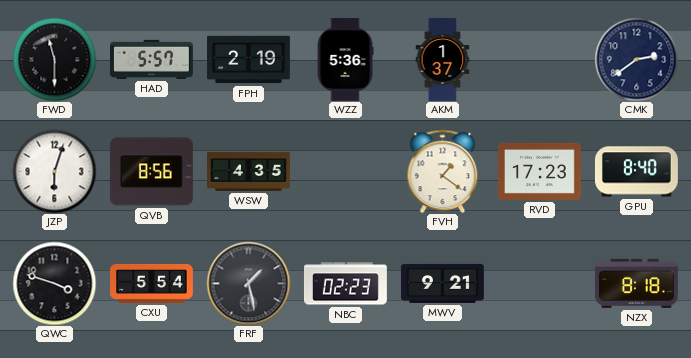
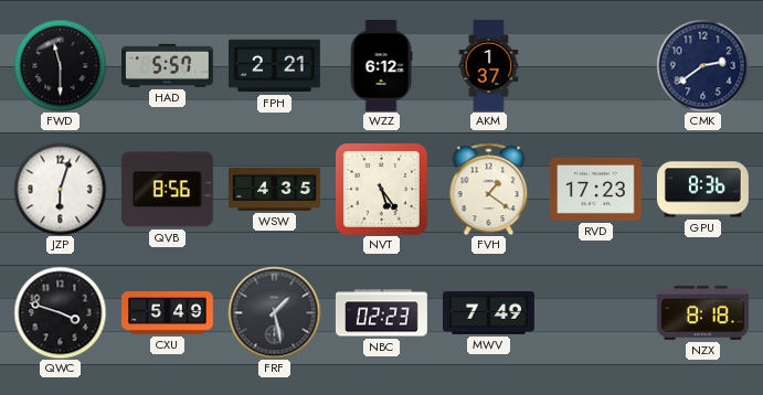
FPH: 2:19 -> 2:21
WZZ: 5:36 -> 6:12
NVT: none -> 5:24
GPU: 8:40 -> 8:36
CXU: 5:54 -> 5:49
MWV: 9:21 -> 7:49
